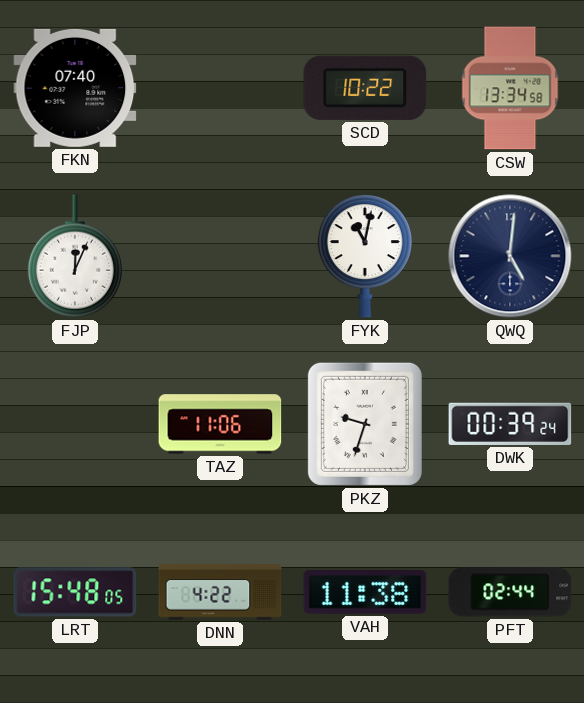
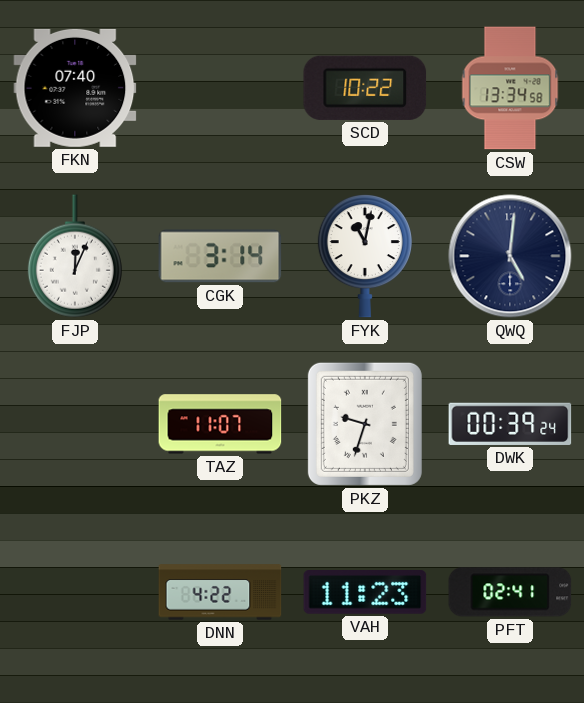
CGK: none -> 3:14
TAZ: 11:06 -> 11:07
LRT: 15:48 -> none
VAH: 11:38 -> 11:23
PFT: 02:44 -> 02:41
